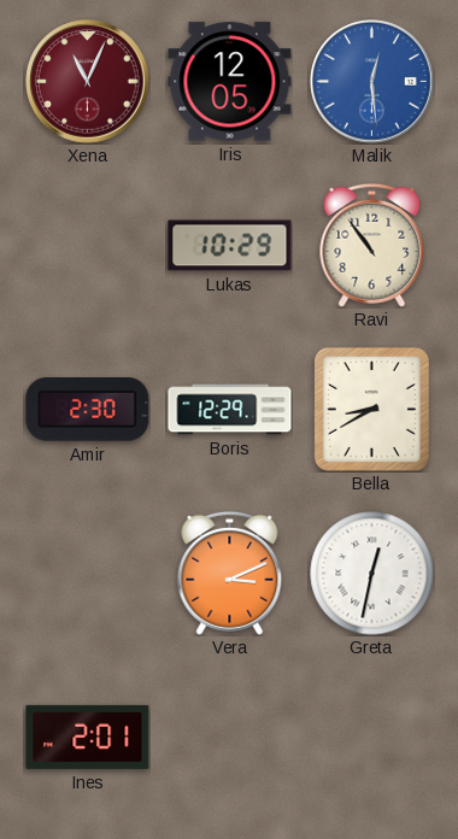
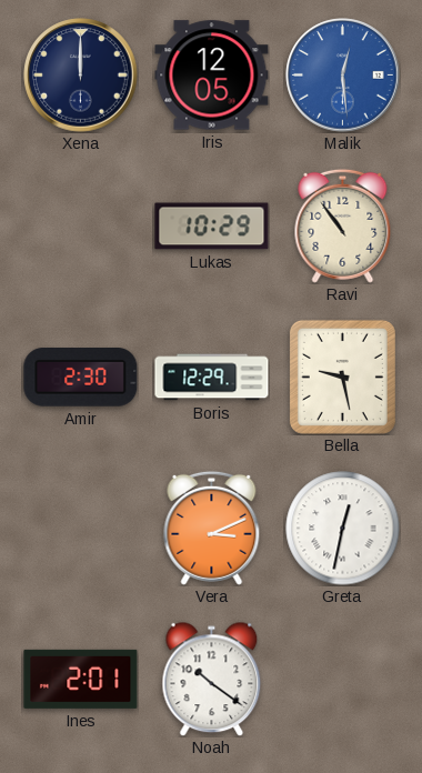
Xena: 11:04 -> 12:00
Xena dial: burgundy -> navy
Bella: 8:40 -> 9:28
Noah: none -> 10:21
